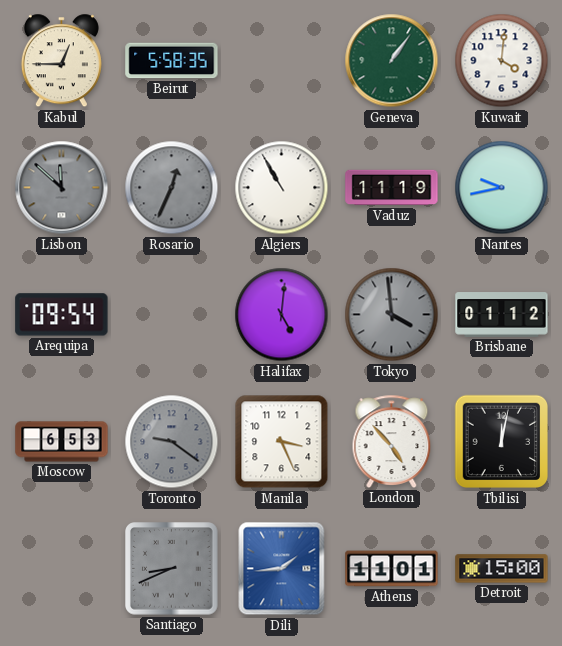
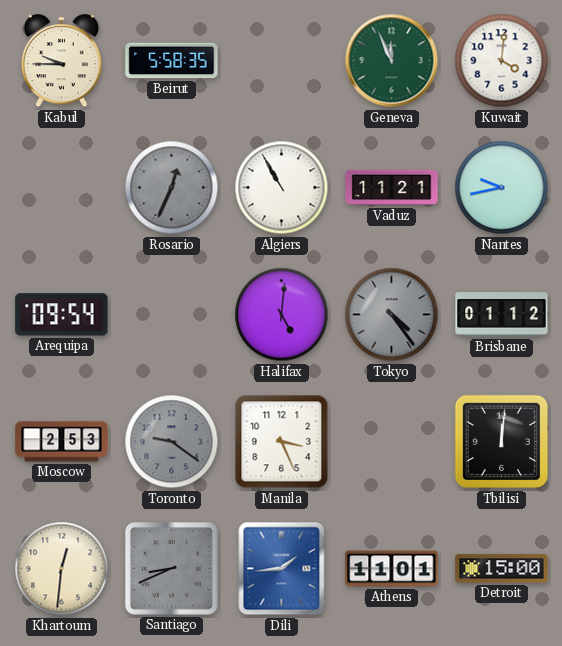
Kabul: 12:45 -> 9:45
Geneva: 1:06 -> 11:56
Lisbon: 11:52 -> none
Vaduz: 11:19 -> 11:21
Tokyo: 3:59 -> 4:24
Moscow: 6:53 -> 2:53
London: 4:53 -> none
Tbilisi: 12:02 -> 12:01
Khartoum: none -> 12:31
